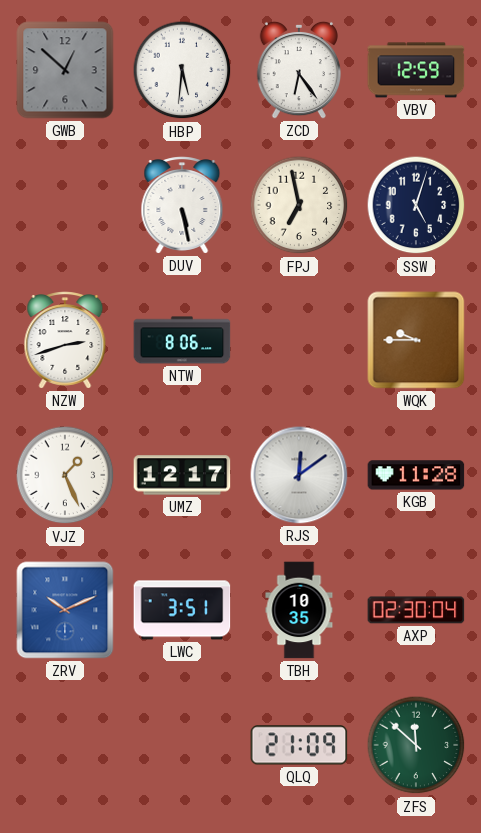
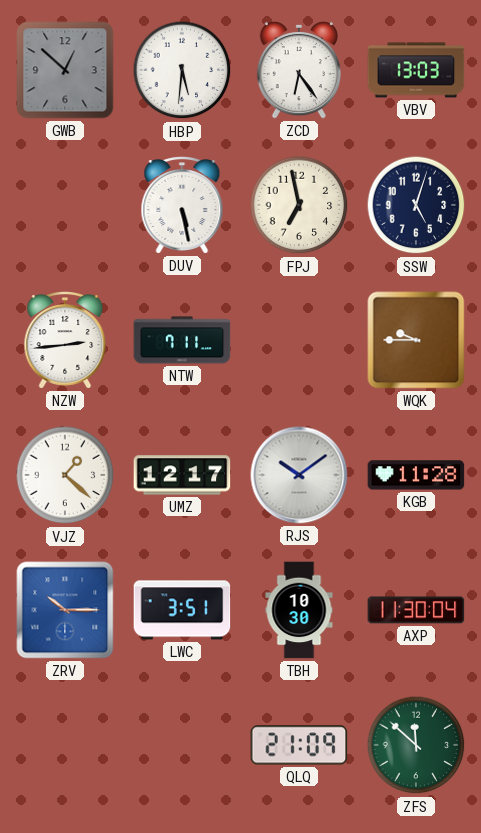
VBV: 12:59 -> 13:03
NZW: 2:42 -> 2:44
NTW: 8:06 -> 7:11
VJZ: 1:26 -> 1:22
RJS: 12:09 -> 10:09
ZRV: 10:11 -> 10:15
TBH: 10:35 -> 10:30
AXP: 02:30 -> 11:30
